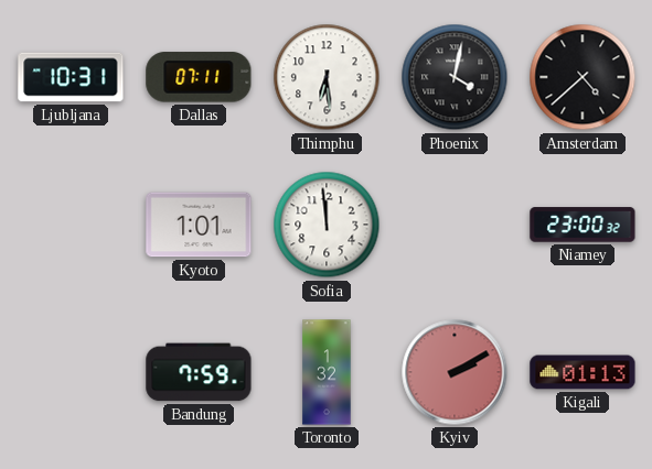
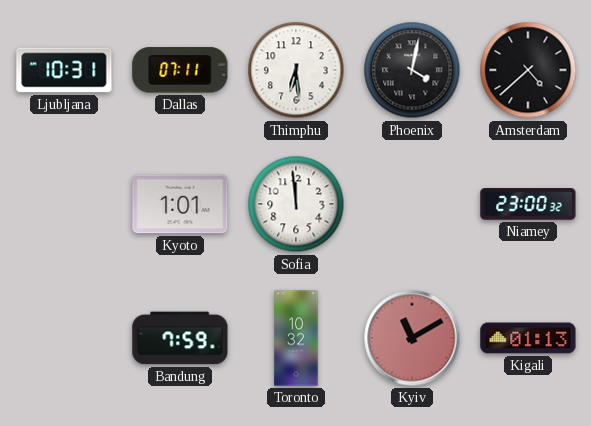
Toronto: 1:32 -> 10:32
Kyiv: 2:10 -> 11:10
